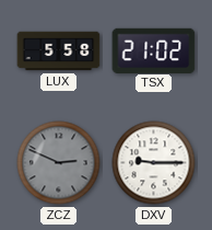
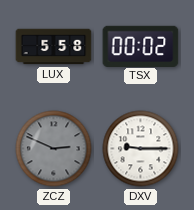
TSX: 21:02 -> 00:02
